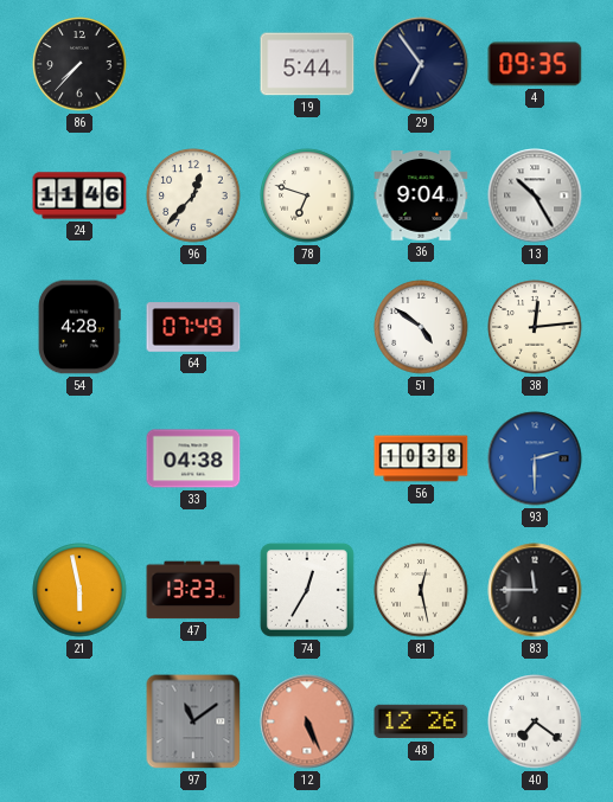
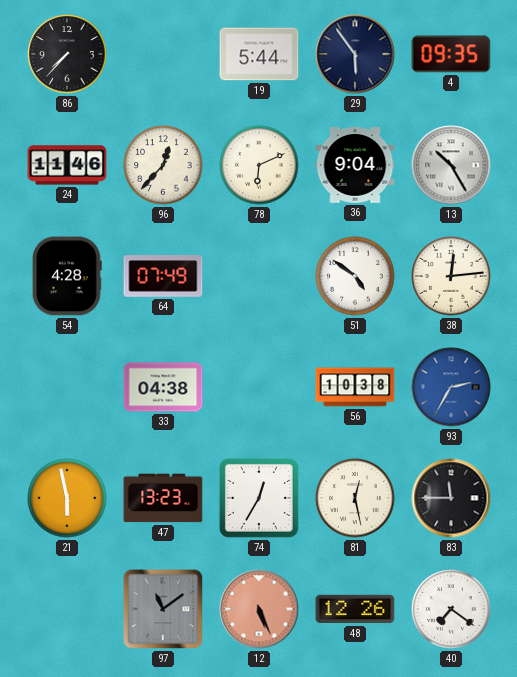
29: 6:54 -> 5:54
78: 6:48 -> 6:11
93: 2:30 -> 2:35
